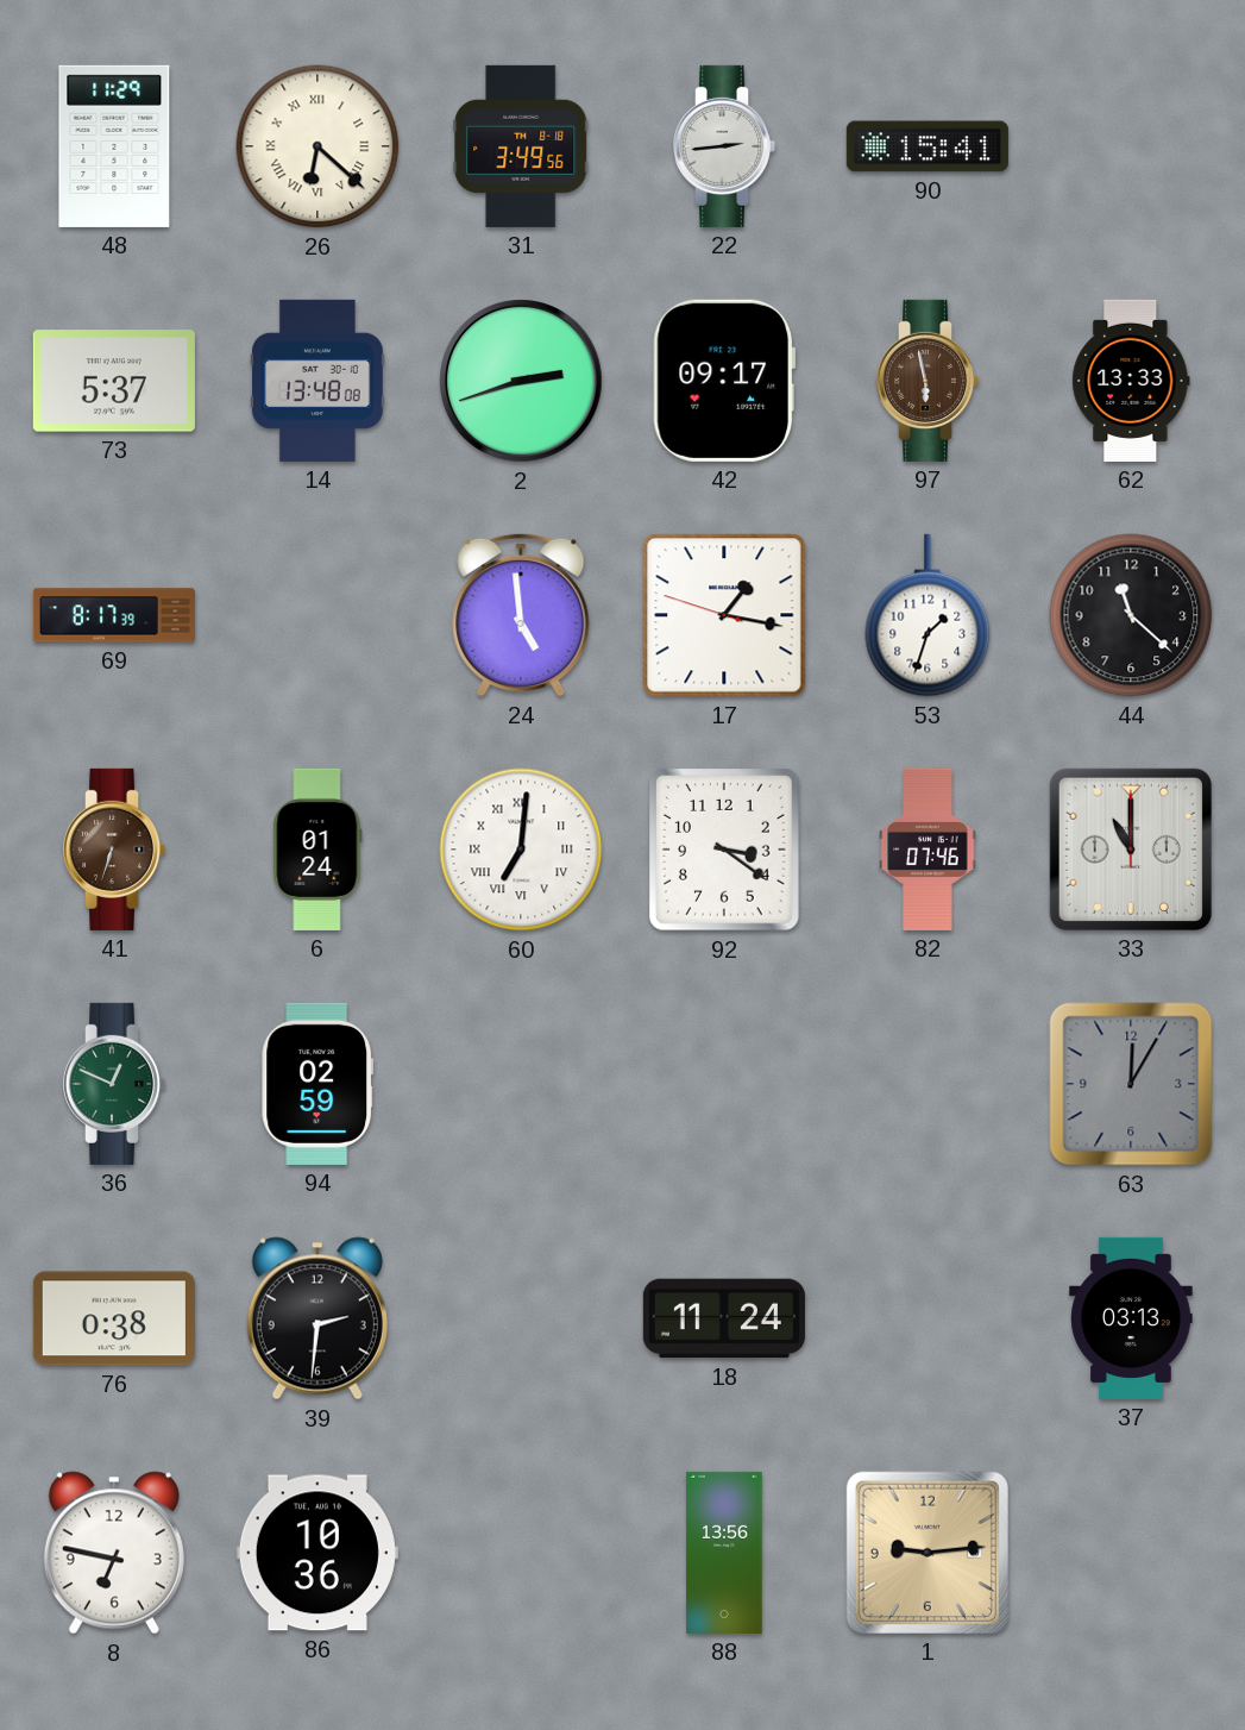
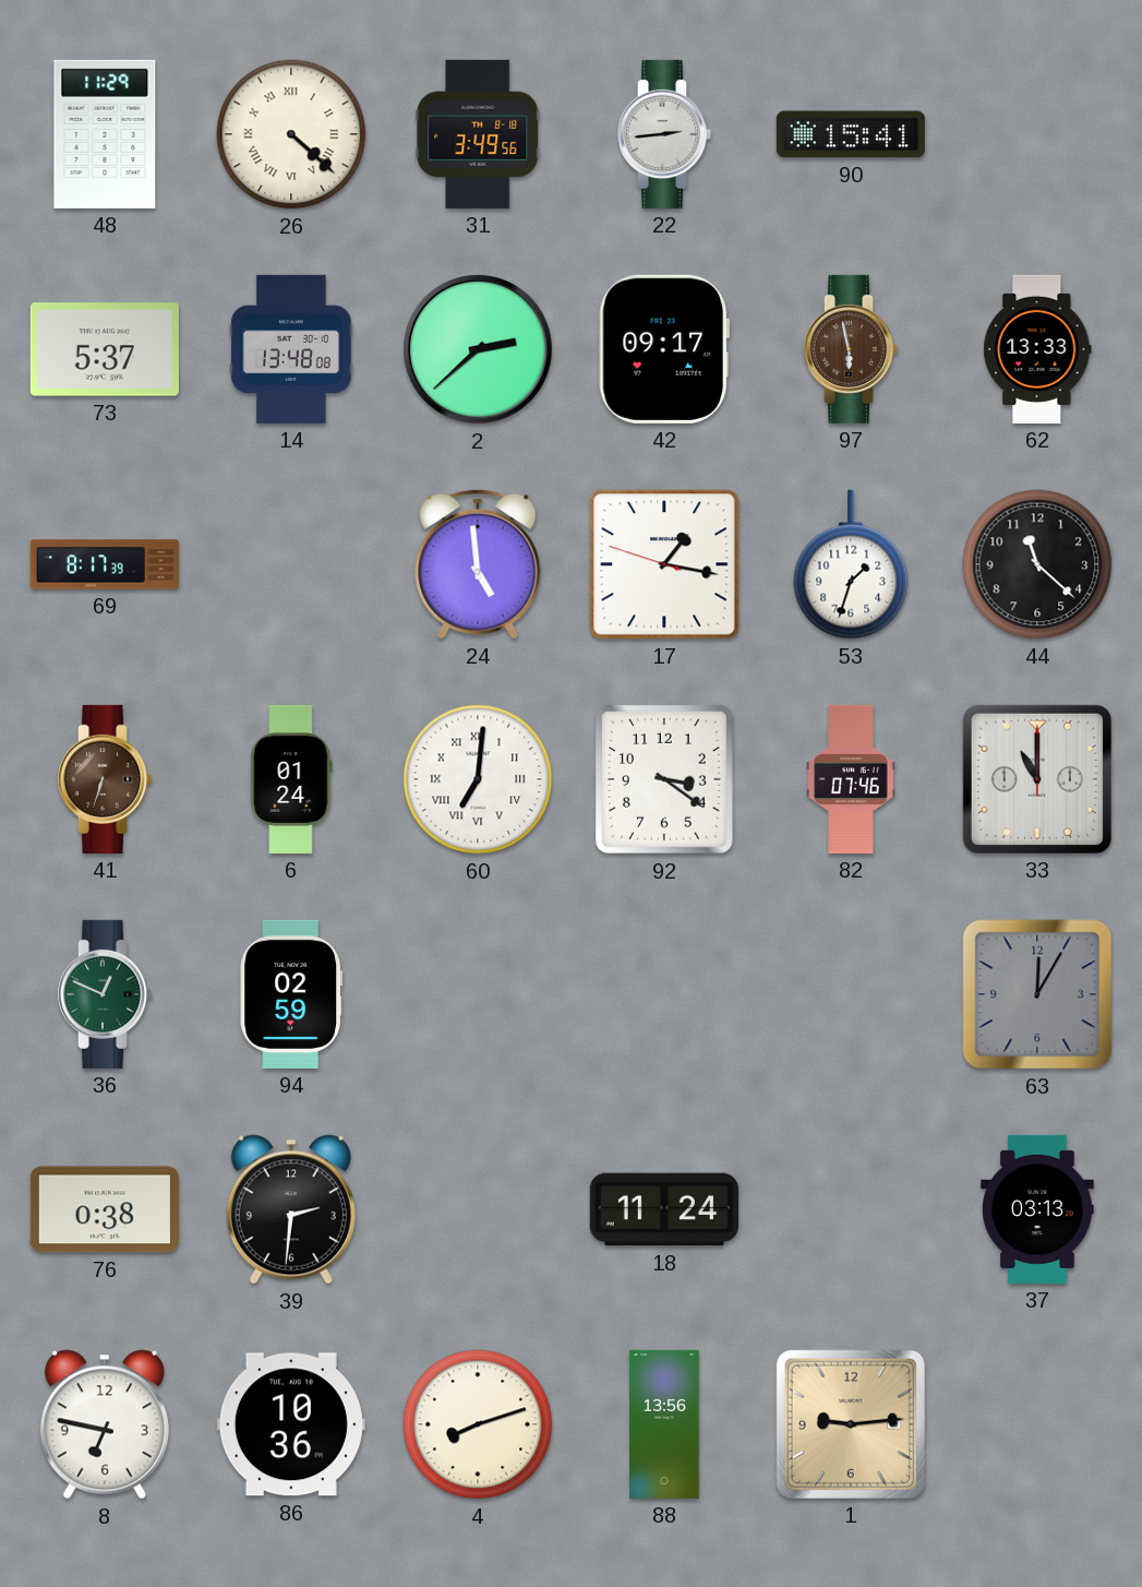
26: 6:22 -> 4:22
2: 2:42 -> 2:38
4: none -> 8:12
